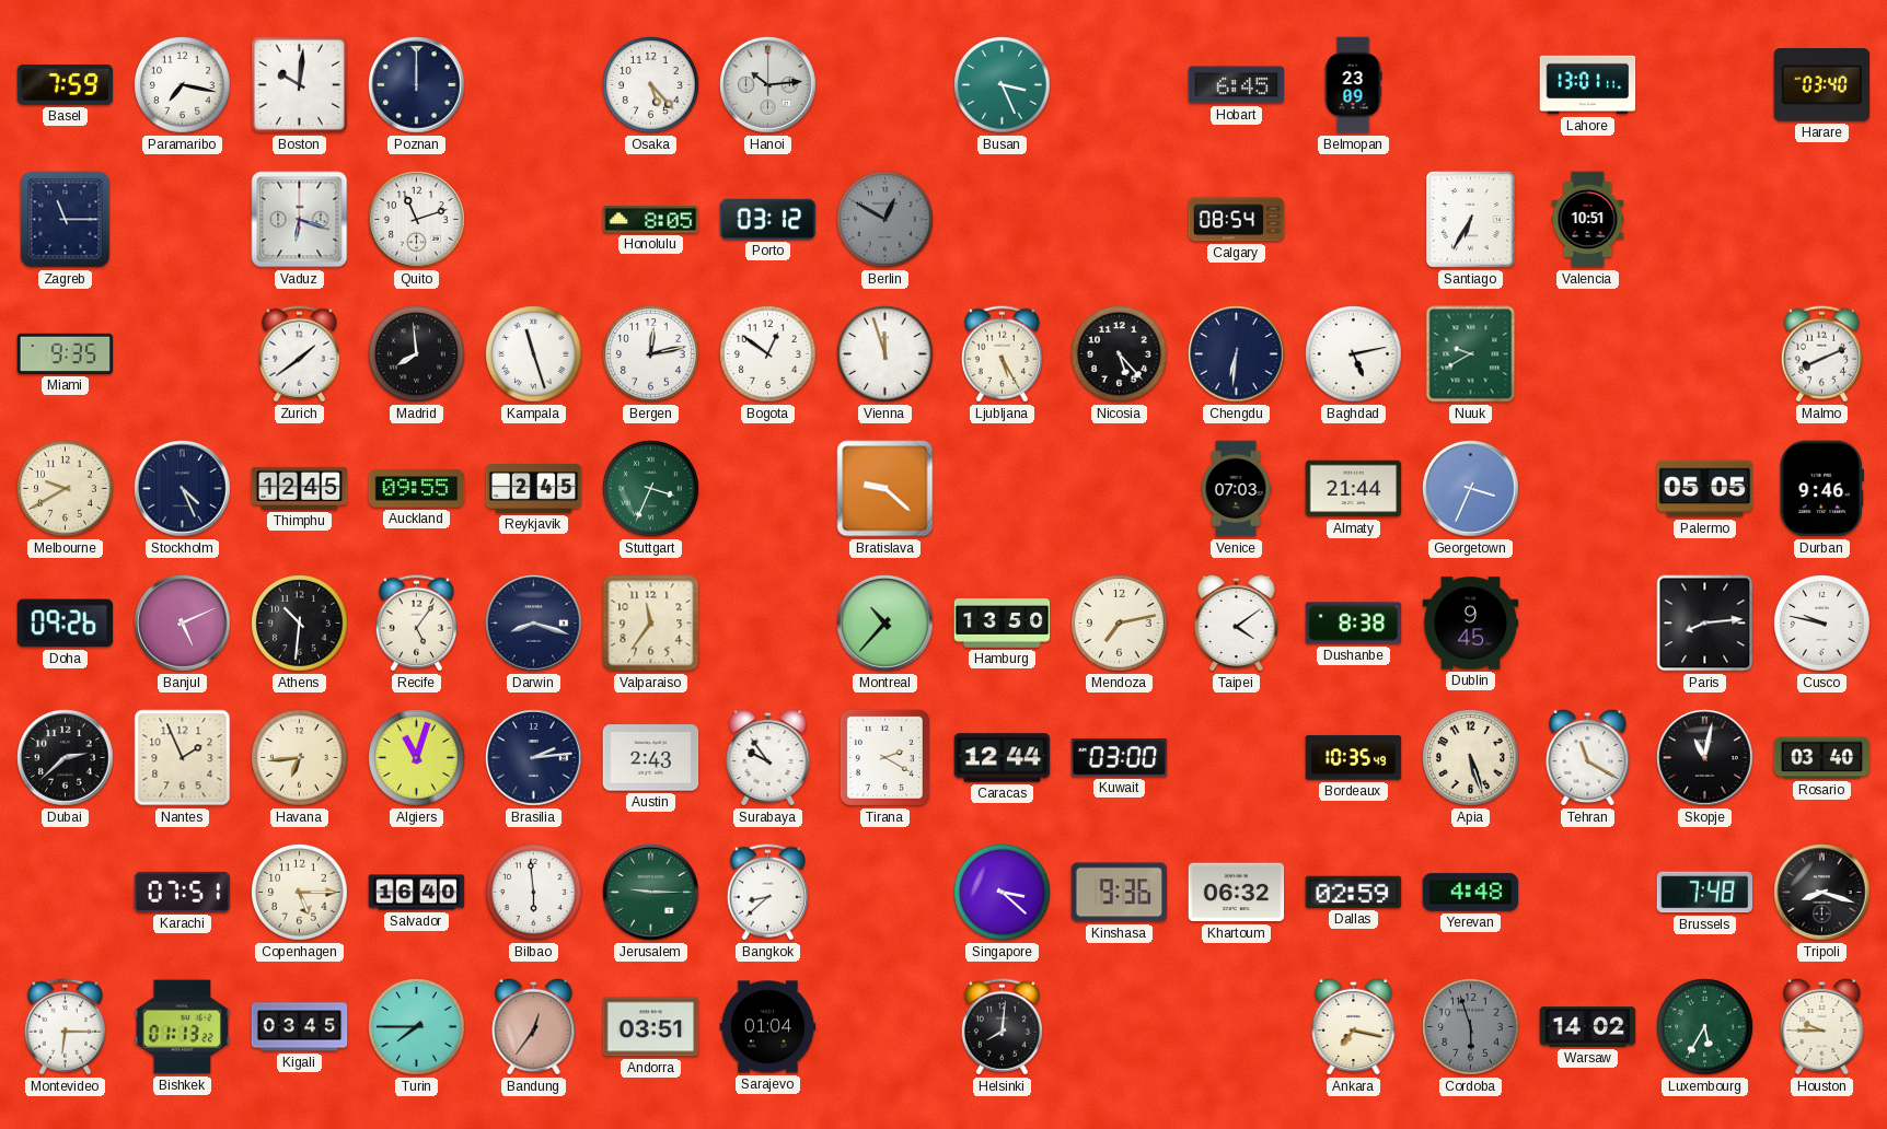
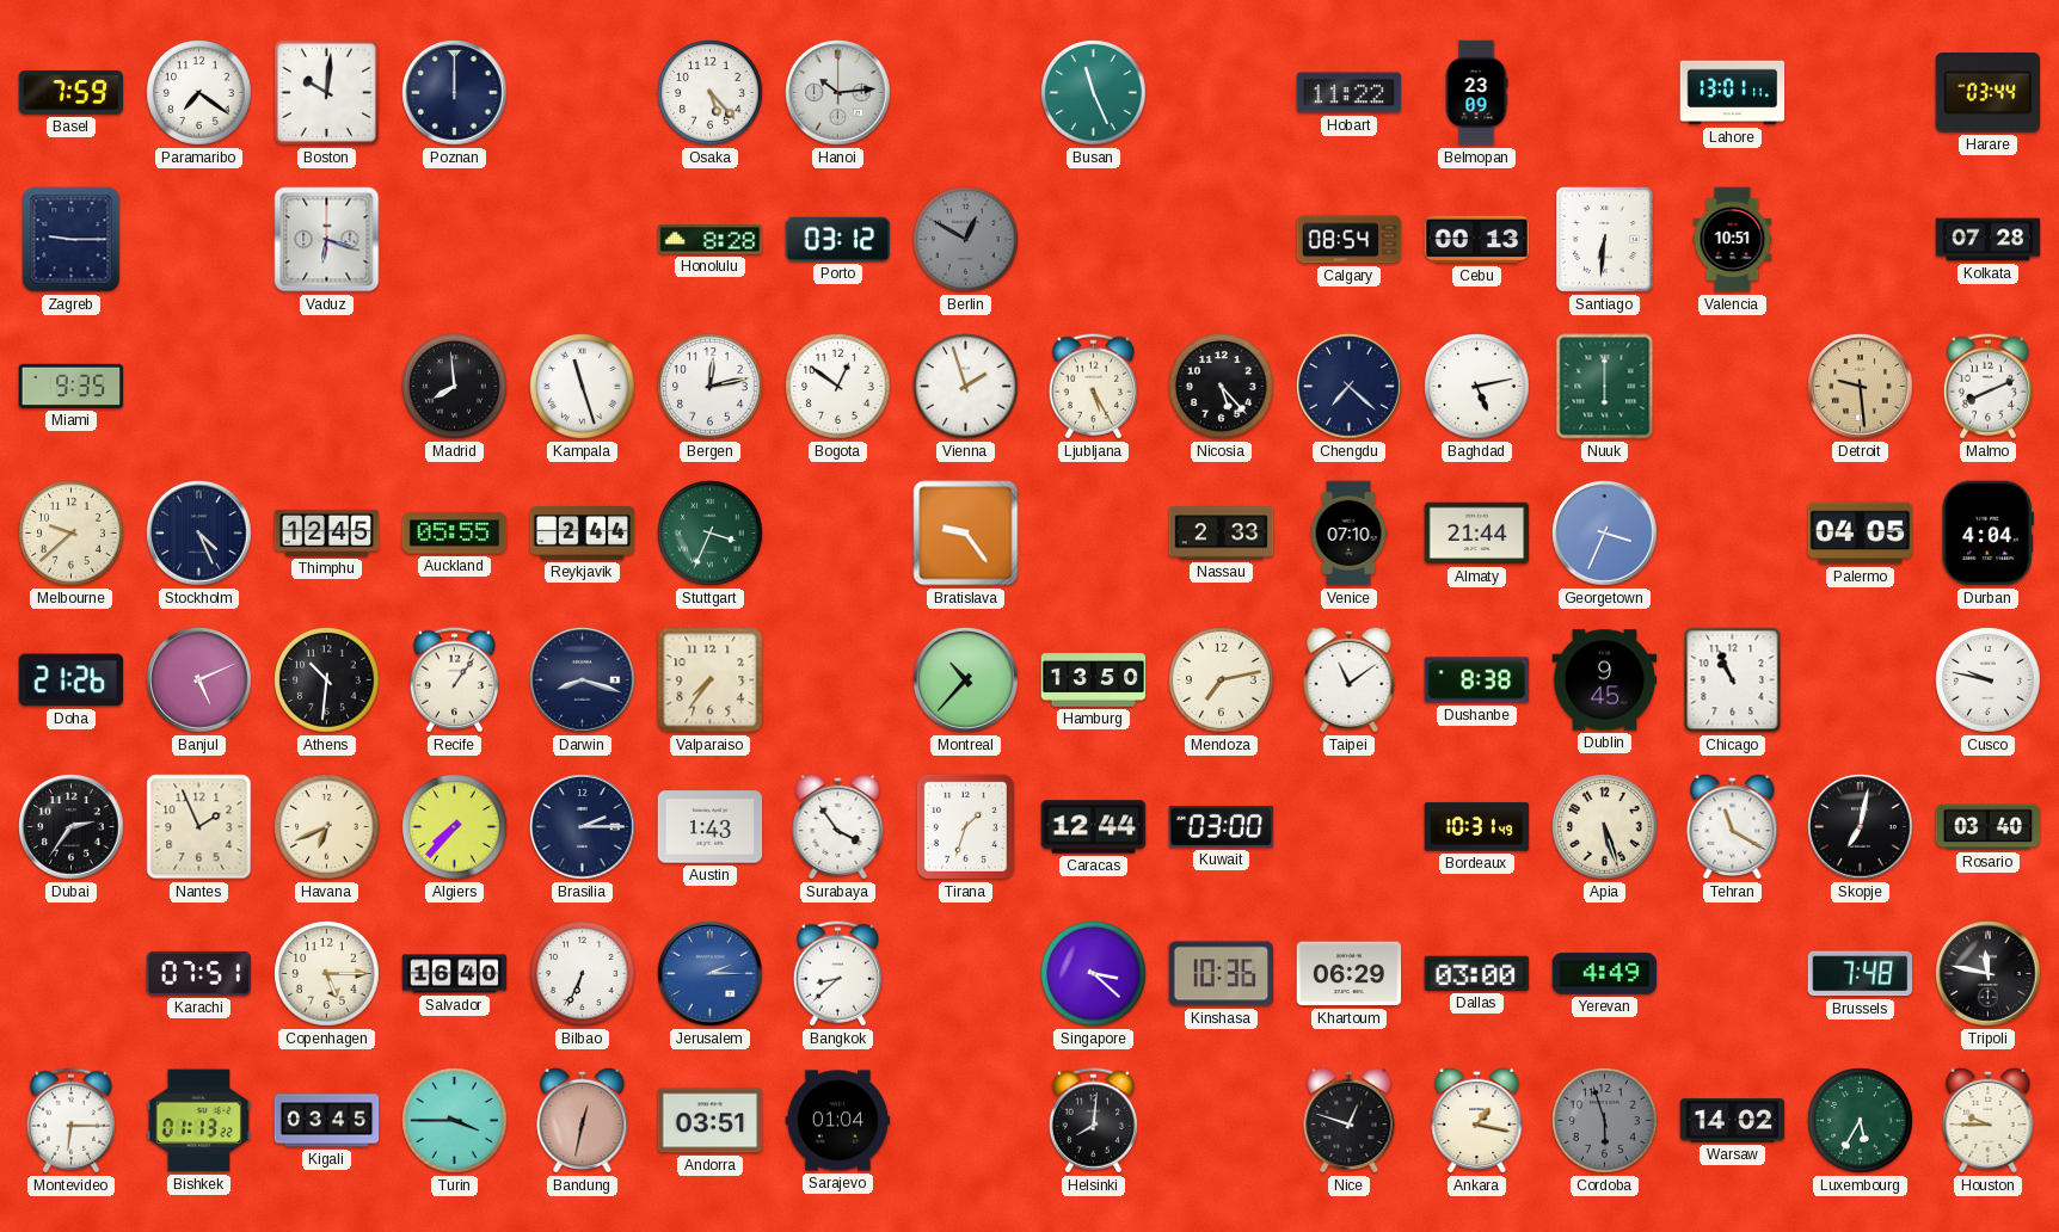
Paramaribo: 7:17 -> 7:21
Busan: 3:26 -> 11:26
Hobart: 6:45 -> 11:22
Harare: 03:40 -> 03:44
Zagreb: 11:15 -> 9:15
Quito: 11:12 -> none
Honolulu: 8:05 -> 8:28
Cebu: none -> 00:13
Santiago: 6:35 -> 6:31
Kolkata: none -> 07:28
Zurich: 1:39 -> none
Vienna: 11:57 -> 1:57
Chengdu: 6:31 -> 7:22
Nuuk: 9:40 -> 6:00
Detroit: none -> 9:29
Melbourne: 9:40 -> 9:38
Auckland: 09:55 -> 05:55
Reykjavik: 2:45 -> 2:44
Bratislava: 9:22 -> 9:24
Nassau: none -> 2:33
Venice: 07:03 -> 07:10
Palermo: 05:05 -> 04:05
Durban: 9:46 -> 4:04
Doha: 09:26 -> 21:26
Recife: 5:06 -> 1:06
Valparaiso: 11:36 -> 7:36
Taipei: 4:09 -> 11:09
Chicago: none -> 10:56
Paris: 8:14 -> none
Dubai: 2:38 -> 2:36
Havana: 6:44 -> 6:41
Algiers: 11:03 -> 7:37
Brasilia: 2:14 -> 2:15
Austin: 2:43 -> 1:43
Surabaya: 9:54 -> 3:54
Tirana: 2:20 -> 1:33
Bordeaux: 10:35 -> 10:31
Skopje: 11:02 -> 7:02
Bilbao: 5:59 -> 6:34
Jerusalem: 9:15 -> 2:15
Jerusalem dial: green -> blue
Kinshasa: 9:36 -> 10:36
Khartoum: 06:32 -> 06:29
Dallas: 02:59 -> 03:00
Yerevan: 4:48 -> 4:49
Tripoli: 8:18 -> 11:47
Turin: 7:45 -> 3:45
Bandung: 12:36 -> 12:32
Nice: none -> 12:48
Ankara: 7:17 -> 1:17
